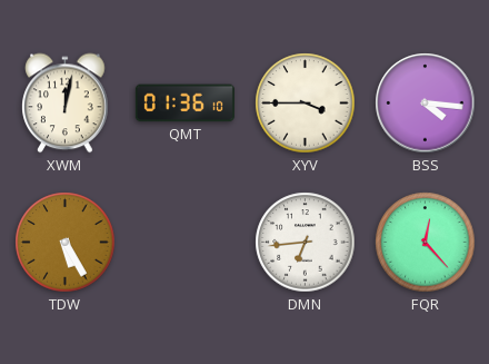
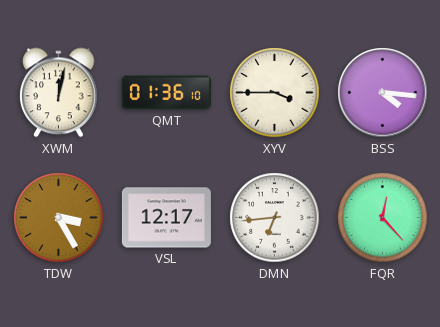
TDW: 5:25 -> 3:25
VSL: none -> 12:17
